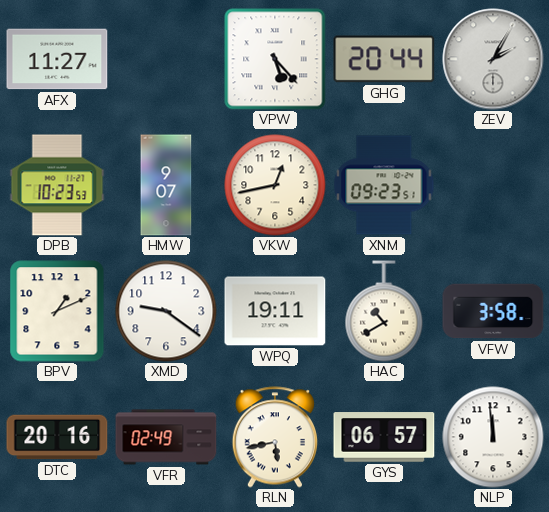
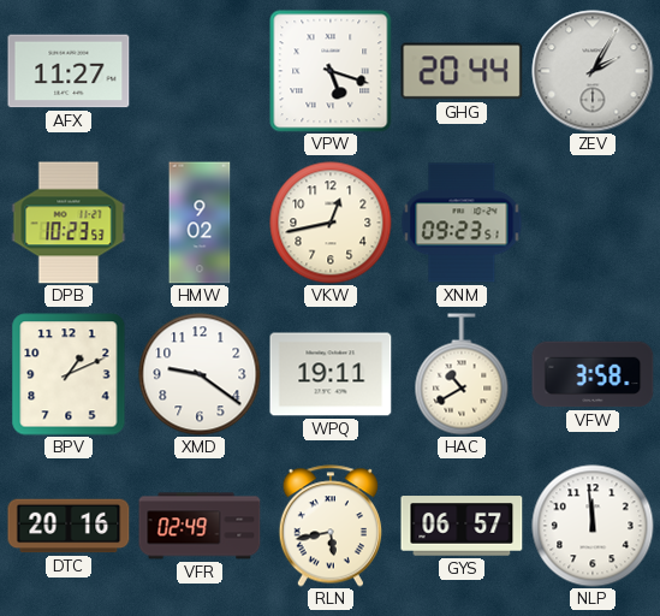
VPW: 5:23 -> 5:18
HMW: 9:07 -> 9:02
